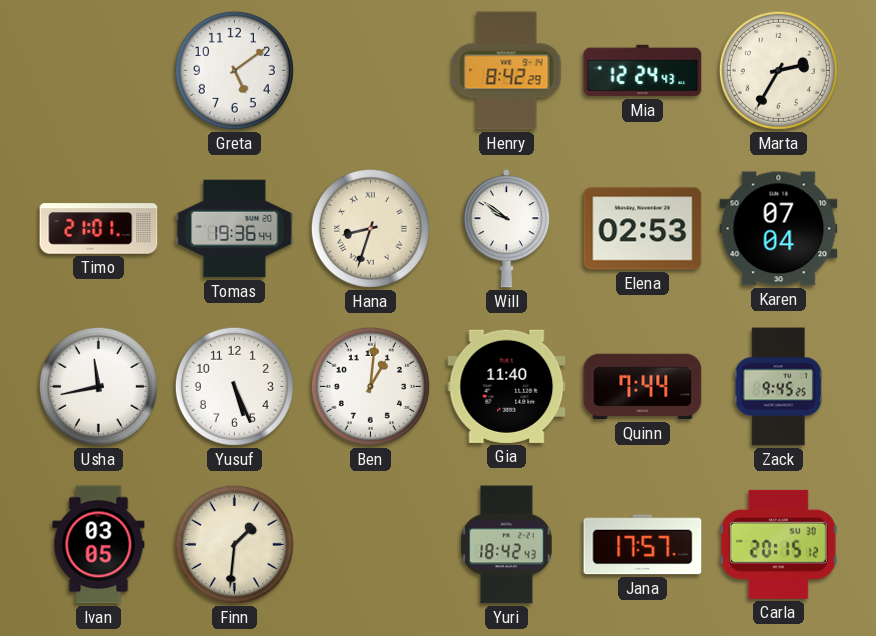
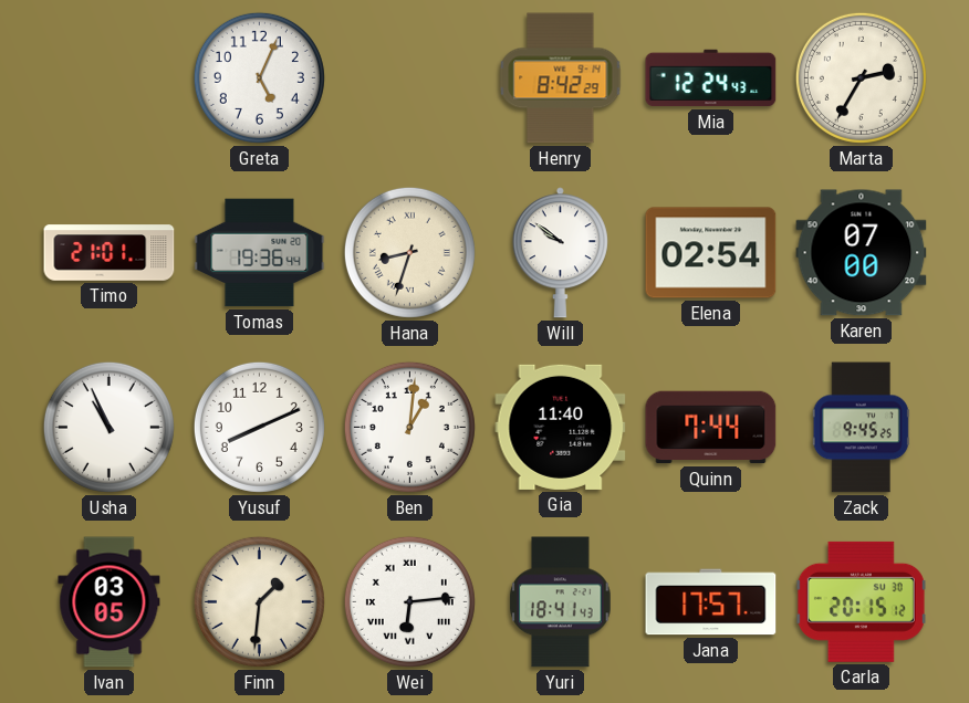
Greta: 5:09 -> 5:04
Elena: 02:53 -> 02:54
Karen: 07:04 -> 07:00
Usha: 11:43 -> 10:56
Yusuf: 5:26 -> 8:11
Wei: none -> 6:14
Yuri: 18:42 -> 18:41
